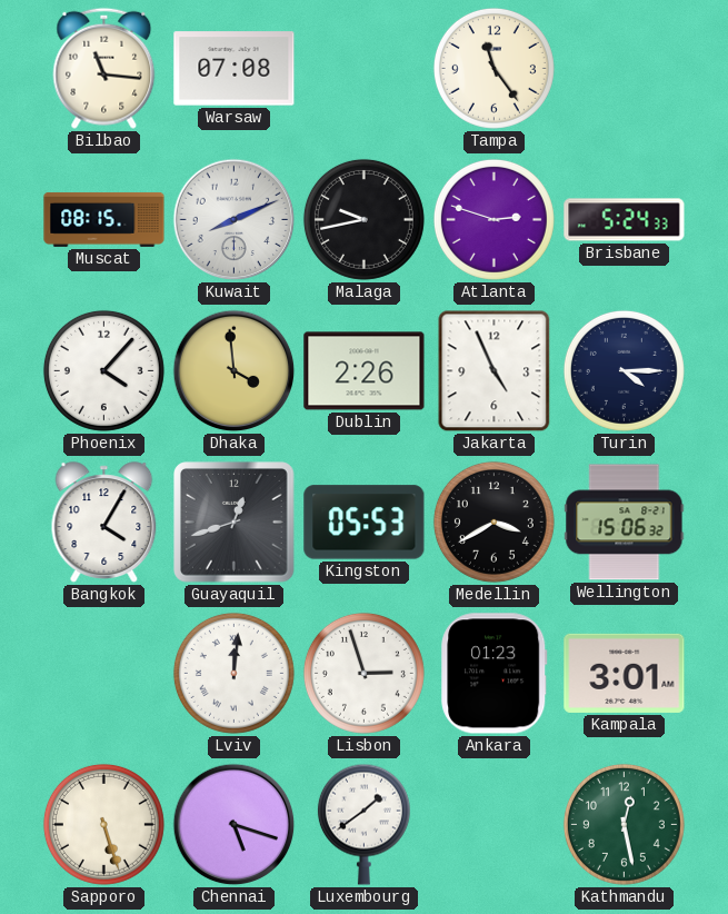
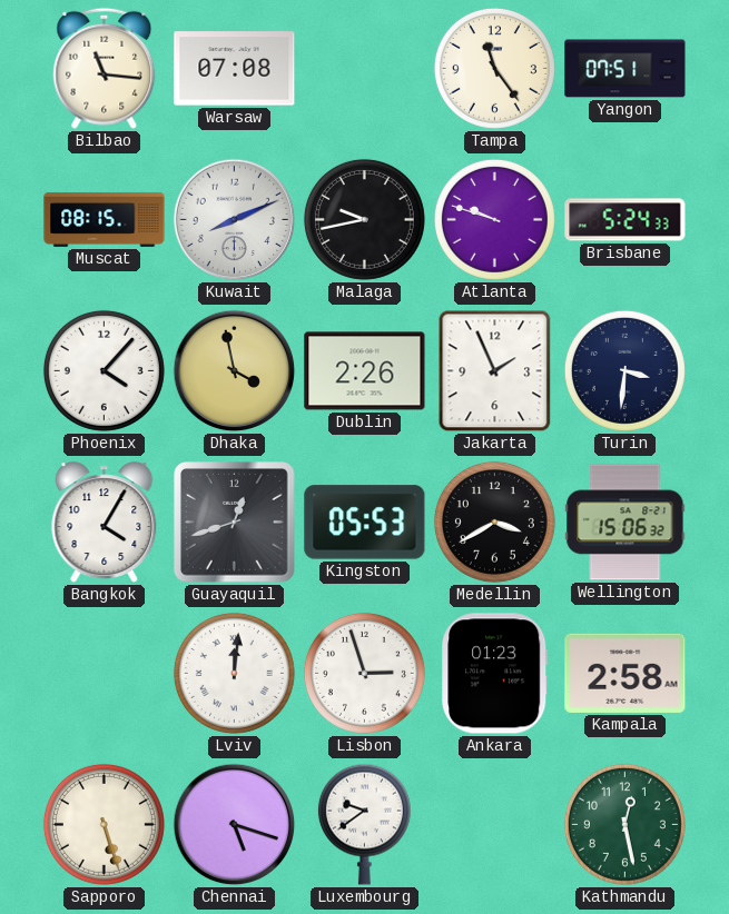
Yangon: none -> 07:51
Atlanta: 2:48 -> 9:48
Dhaka: 3:59 -> 3:58
Jakarta: 4:56 -> 1:56
Turin: 4:15 -> 3:31
Kampala: 3:01 -> 2:58
Luxembourg: 1:39 -> 9:39
